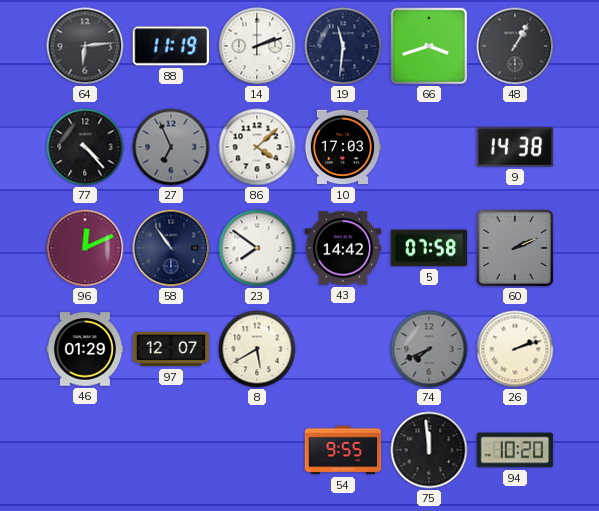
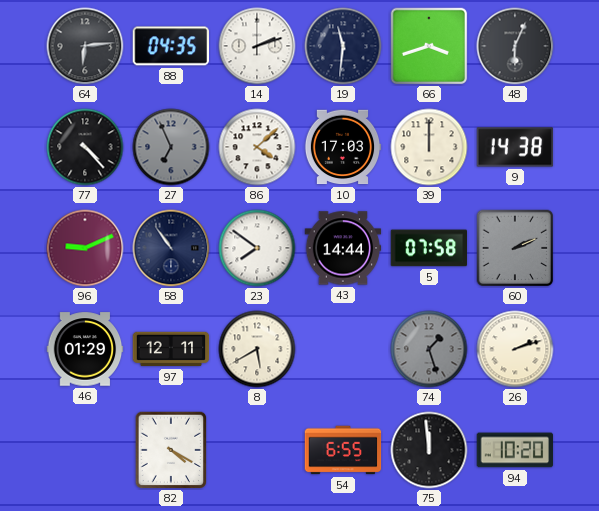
88: 11:19 -> 04:35
48: 1:05 -> 6:04
39: none -> 12:00
96: 12:11 -> 9:11
43: 14:42 -> 14:44
97: 12:07 -> 12:11
74: 7:41 -> 1:27
82: none -> 4:20
54: 9:55 -> 6:55
